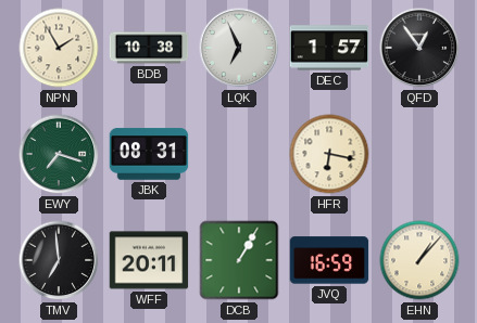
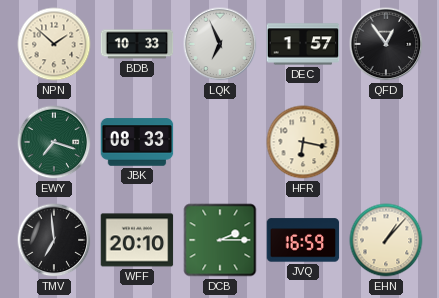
NPN: 1:55 -> 1:52
BDB: 10:38 -> 10:33
JBK: 08:31 -> 08:33
WFF: 20:11 -> 20:10
DCB: 1:05 -> 2:15
